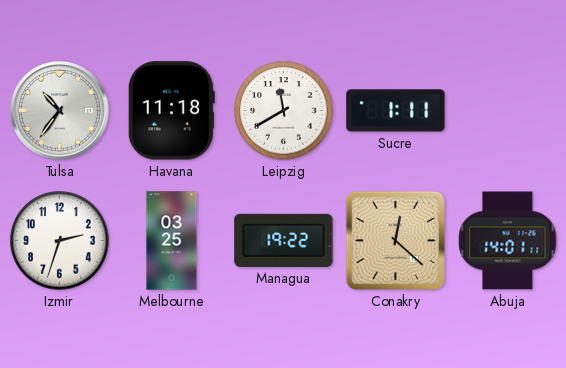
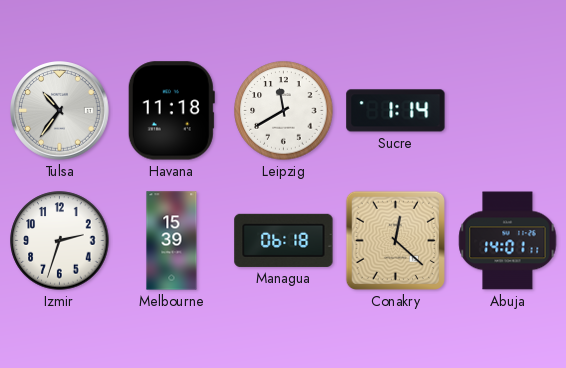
Sucre: 1:11 -> 1:14
Melbourne: 03:25 -> 15:39
Managua: 19:22 -> 06:18
